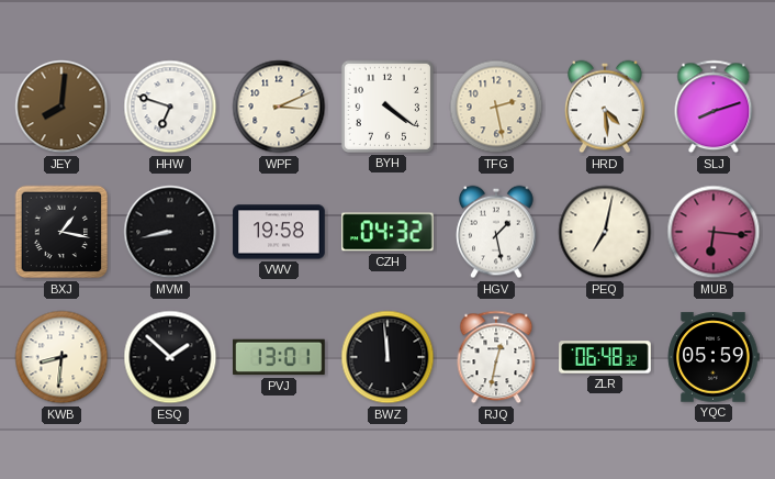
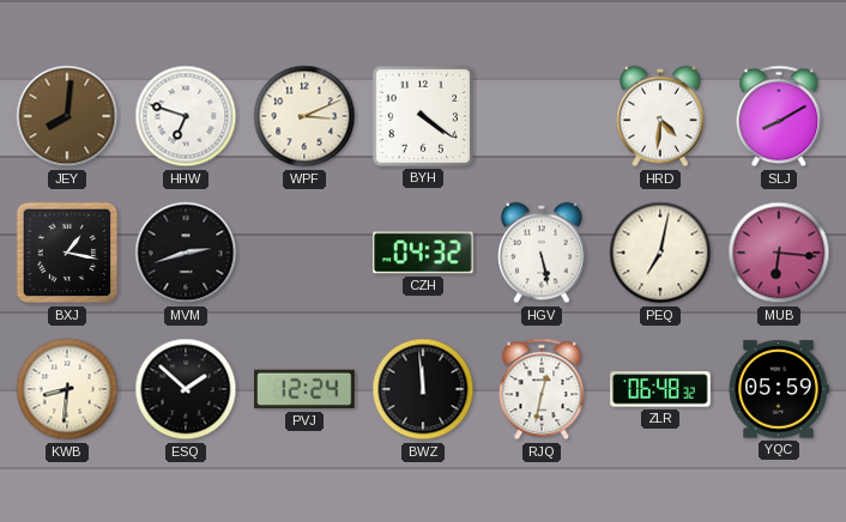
TFG: 2:28 -> none
HRD: 4:29 -> 4:31
SLJ: 8:12 -> 8:10
MVM: 8:43 -> 2:42
VWV: 19:58 -> none
HGV: 1:28 -> 5:28
PVJ: 13:01 -> 12:24
